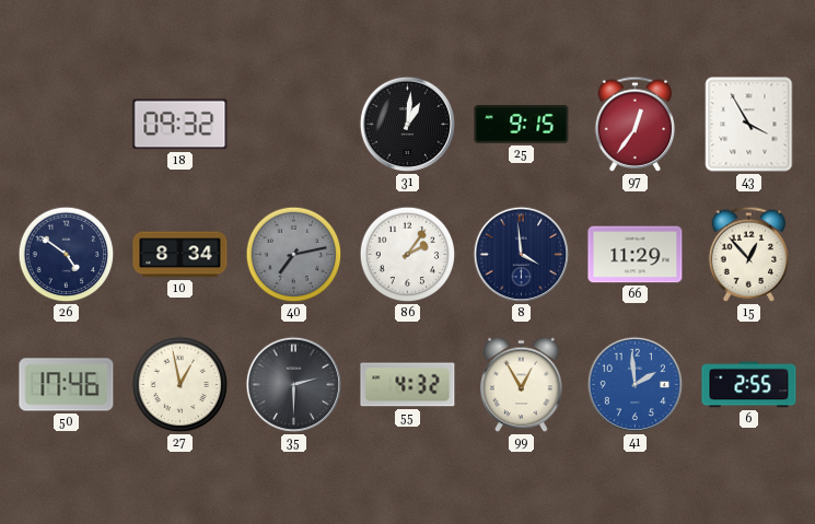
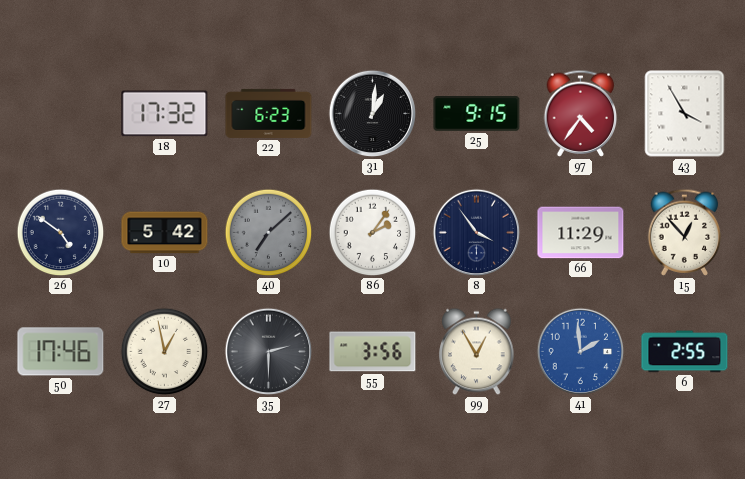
18: 09:32 -> 17:32
22: none -> 6:23
97: 12:36 -> 4:36
10: 8:34 -> 5:42
40: 7:13 -> 7:08
8: 3:59 -> 3:54
55: 4:32 -> 3:56
